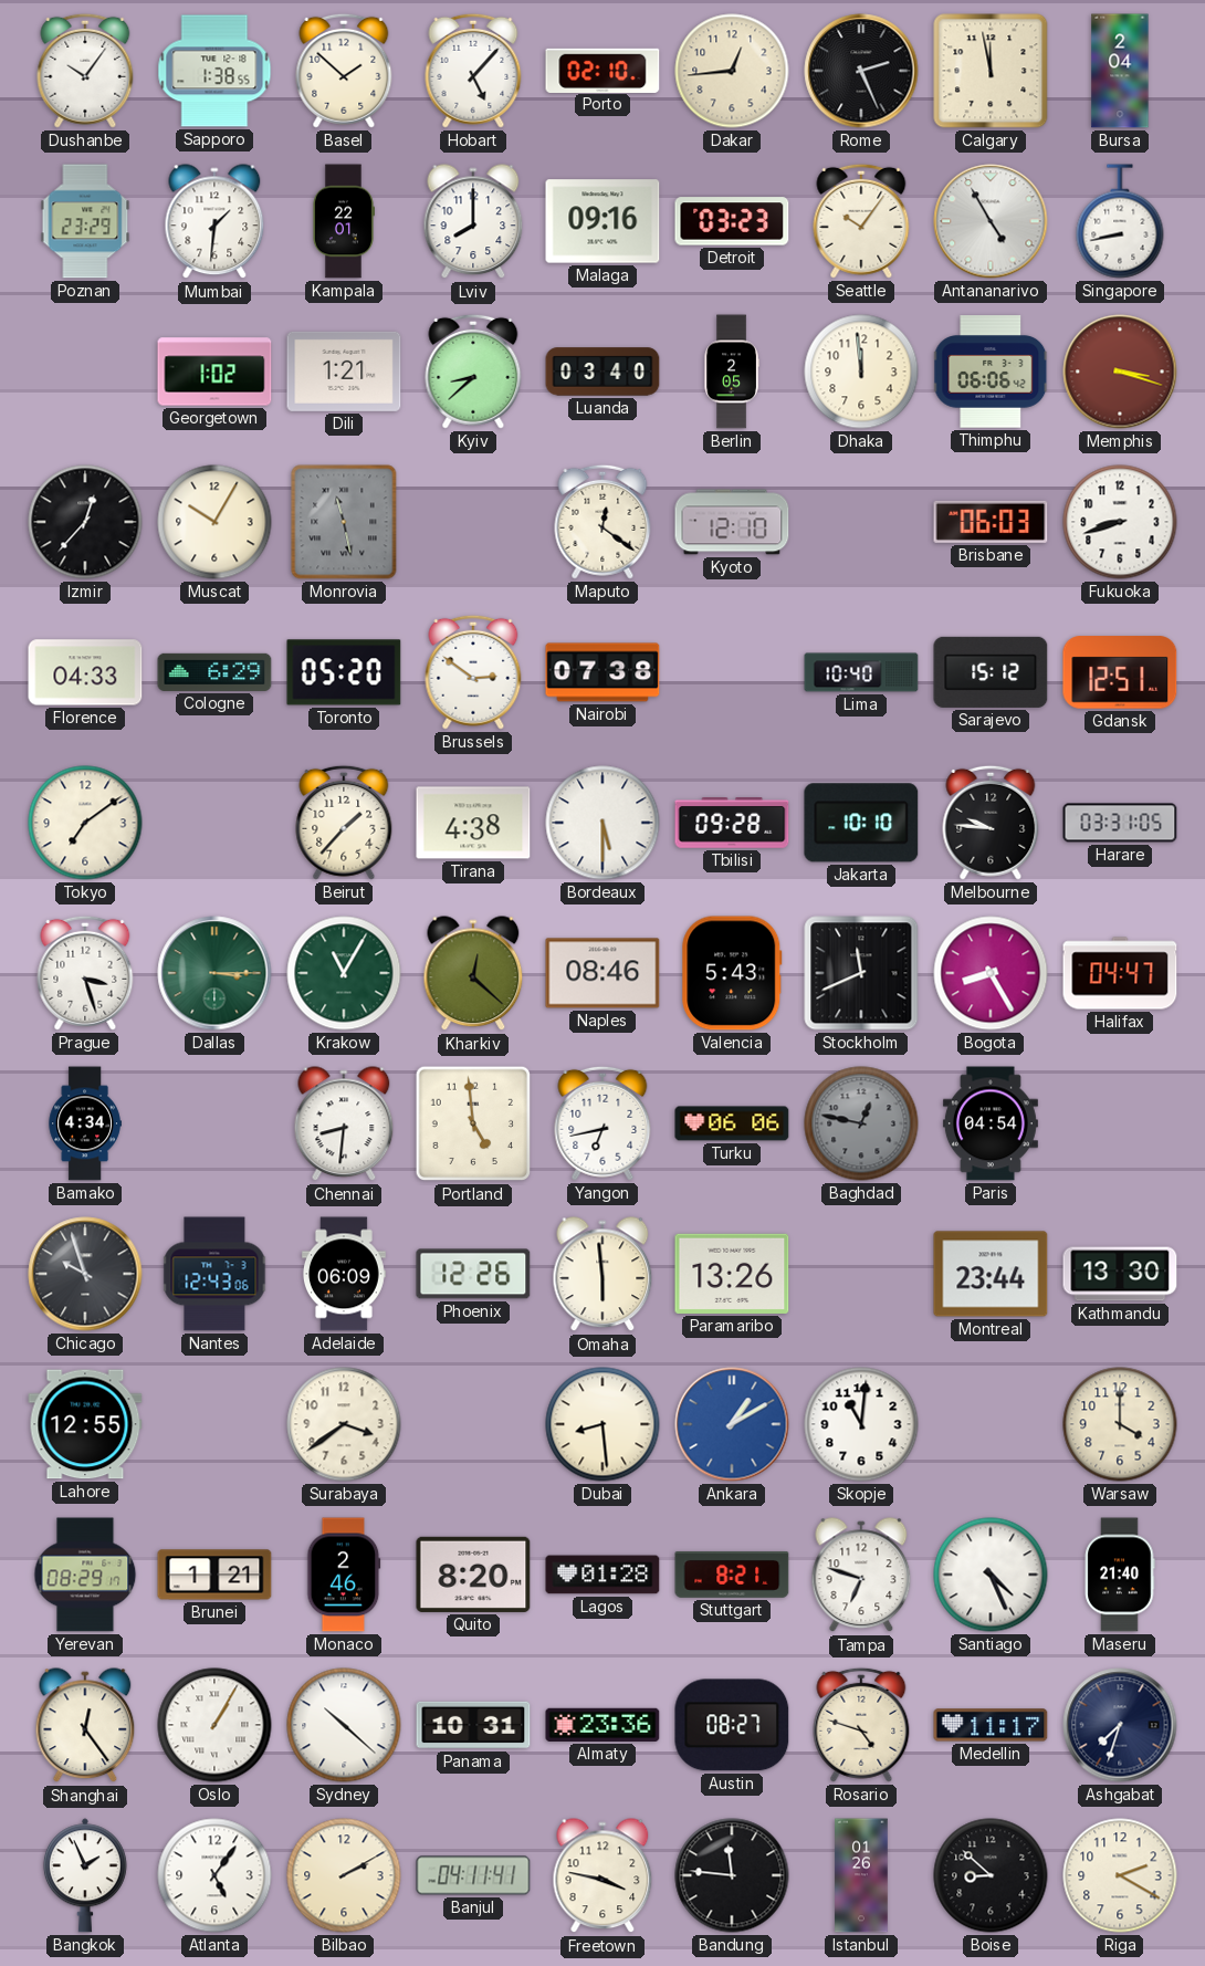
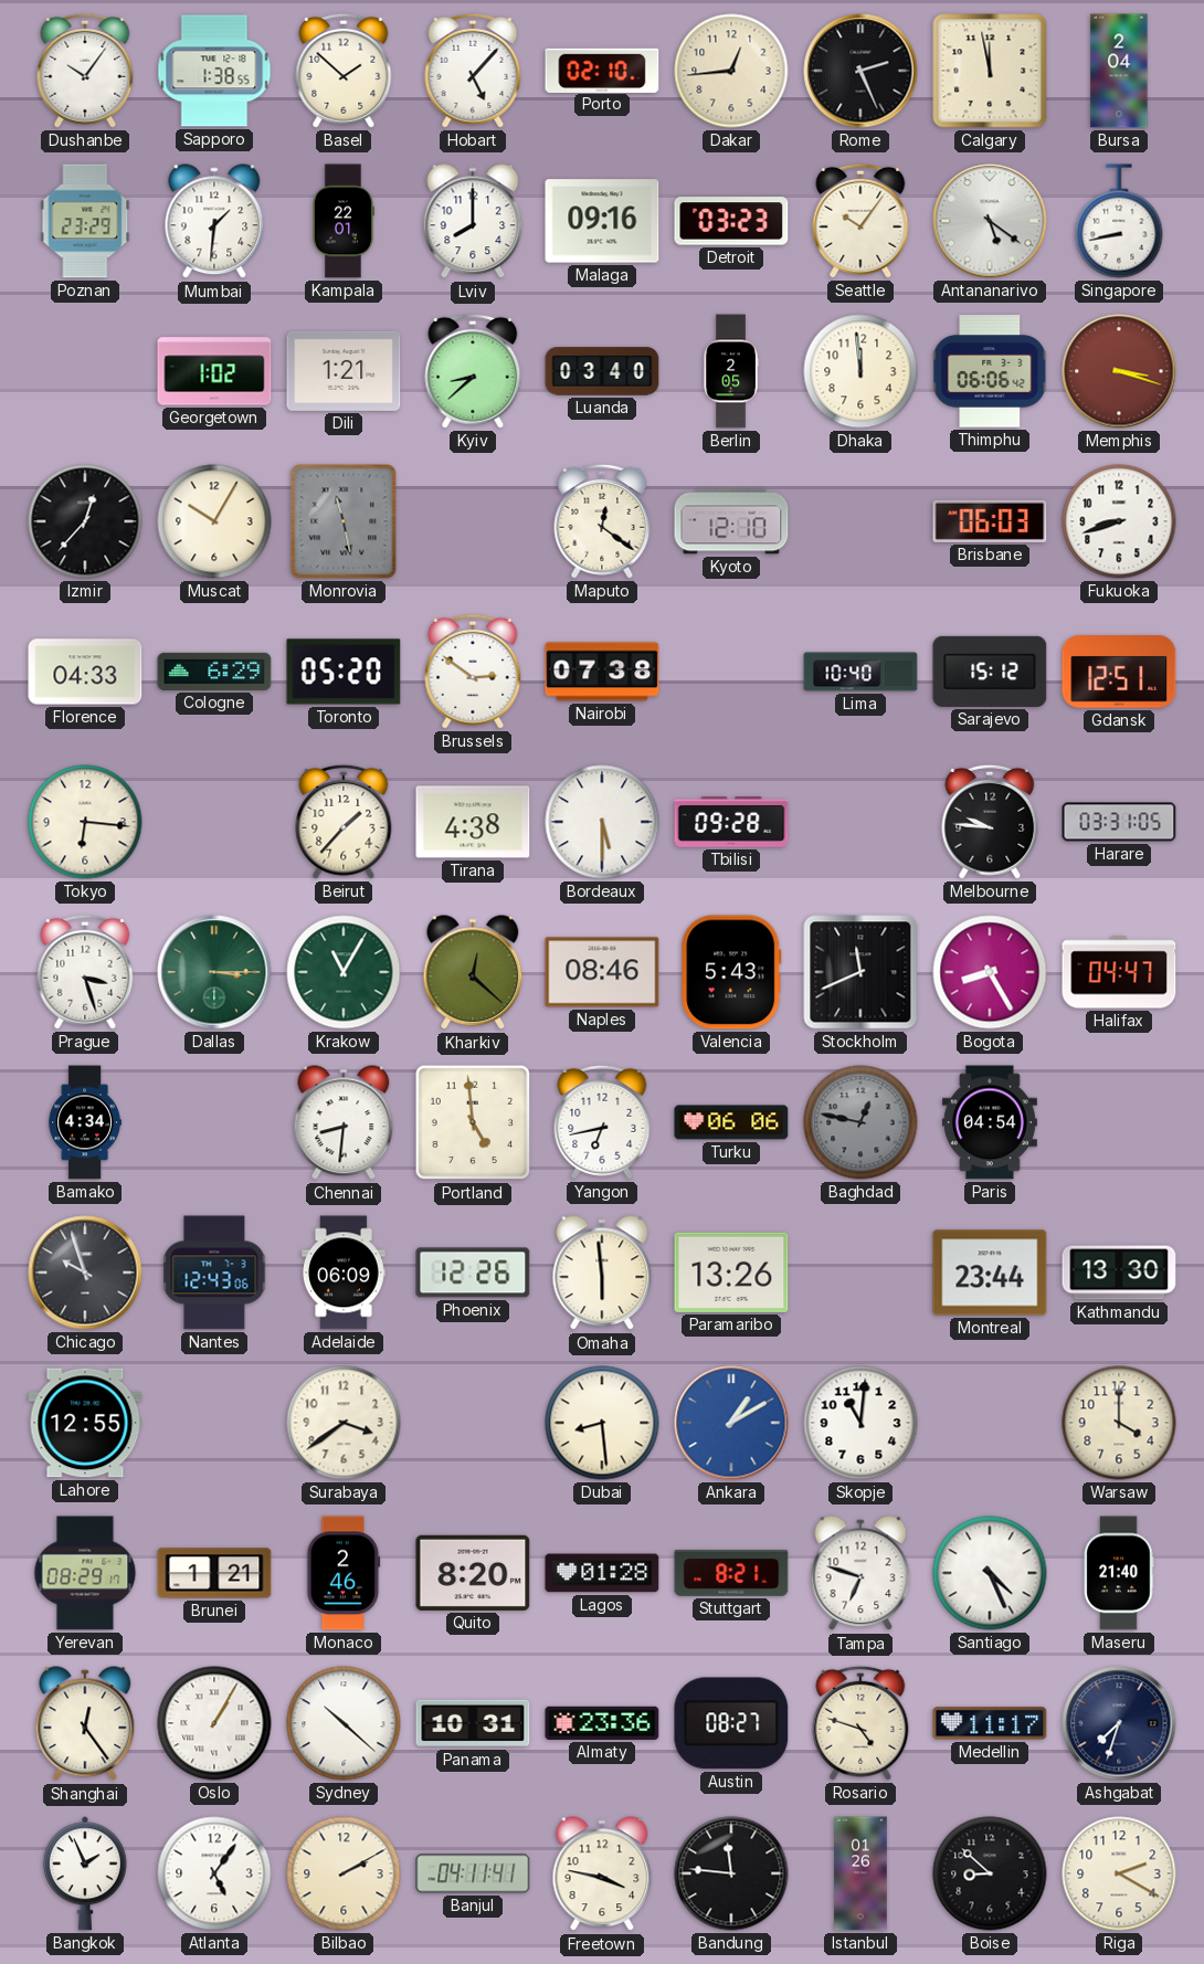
Antananarivo: 4:55 -> 5:21
Tokyo: 7:09 -> 6:16
Jakarta: 10:10 -> none
